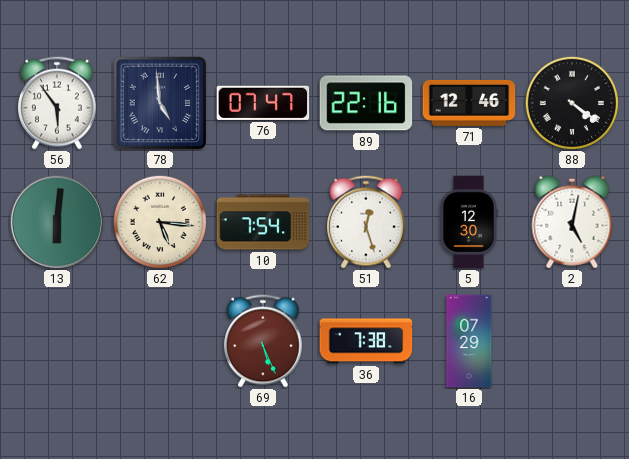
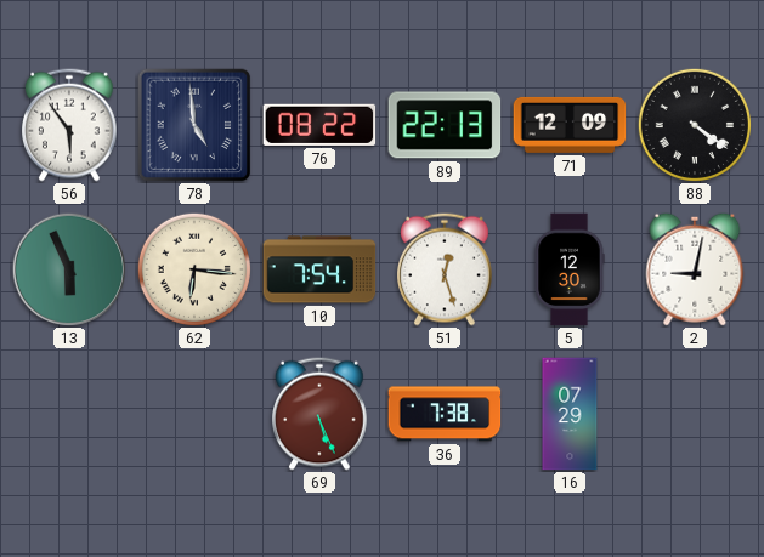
76: 07:47 -> 08:22
89: 22:16 -> 22:13
71: 12:46 -> 12:09
13: 6:01 -> 5:56
62: 5:16 -> 6:16
2: 5:02 -> 9:02
